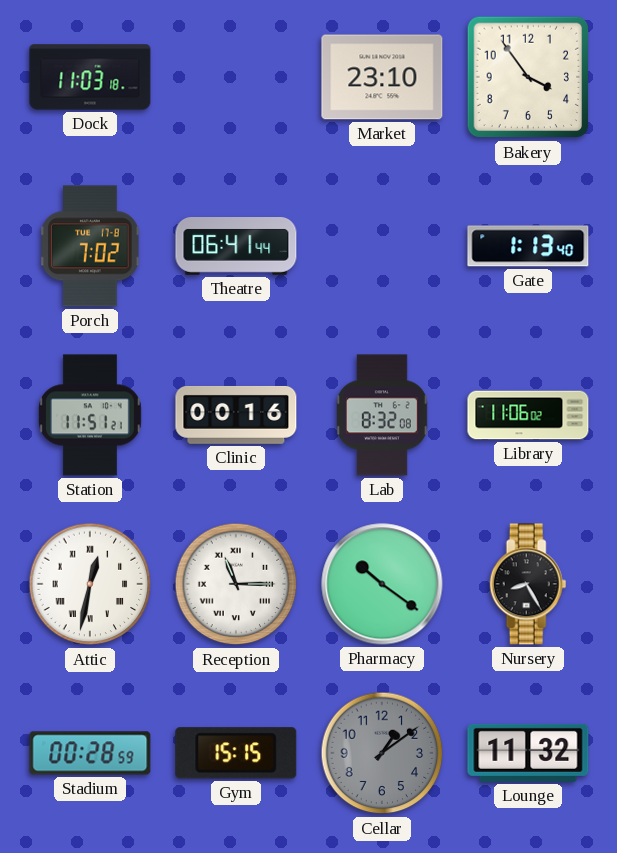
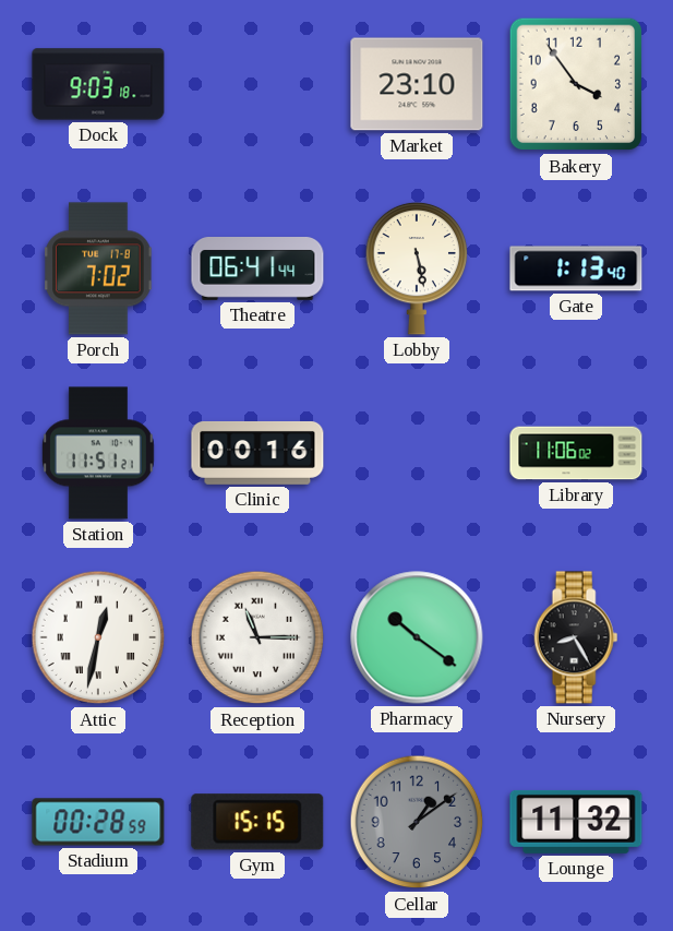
Dock: 11:03 -> 9:03
Lobby: none -> 5:28
Lab: 8:32 -> none
